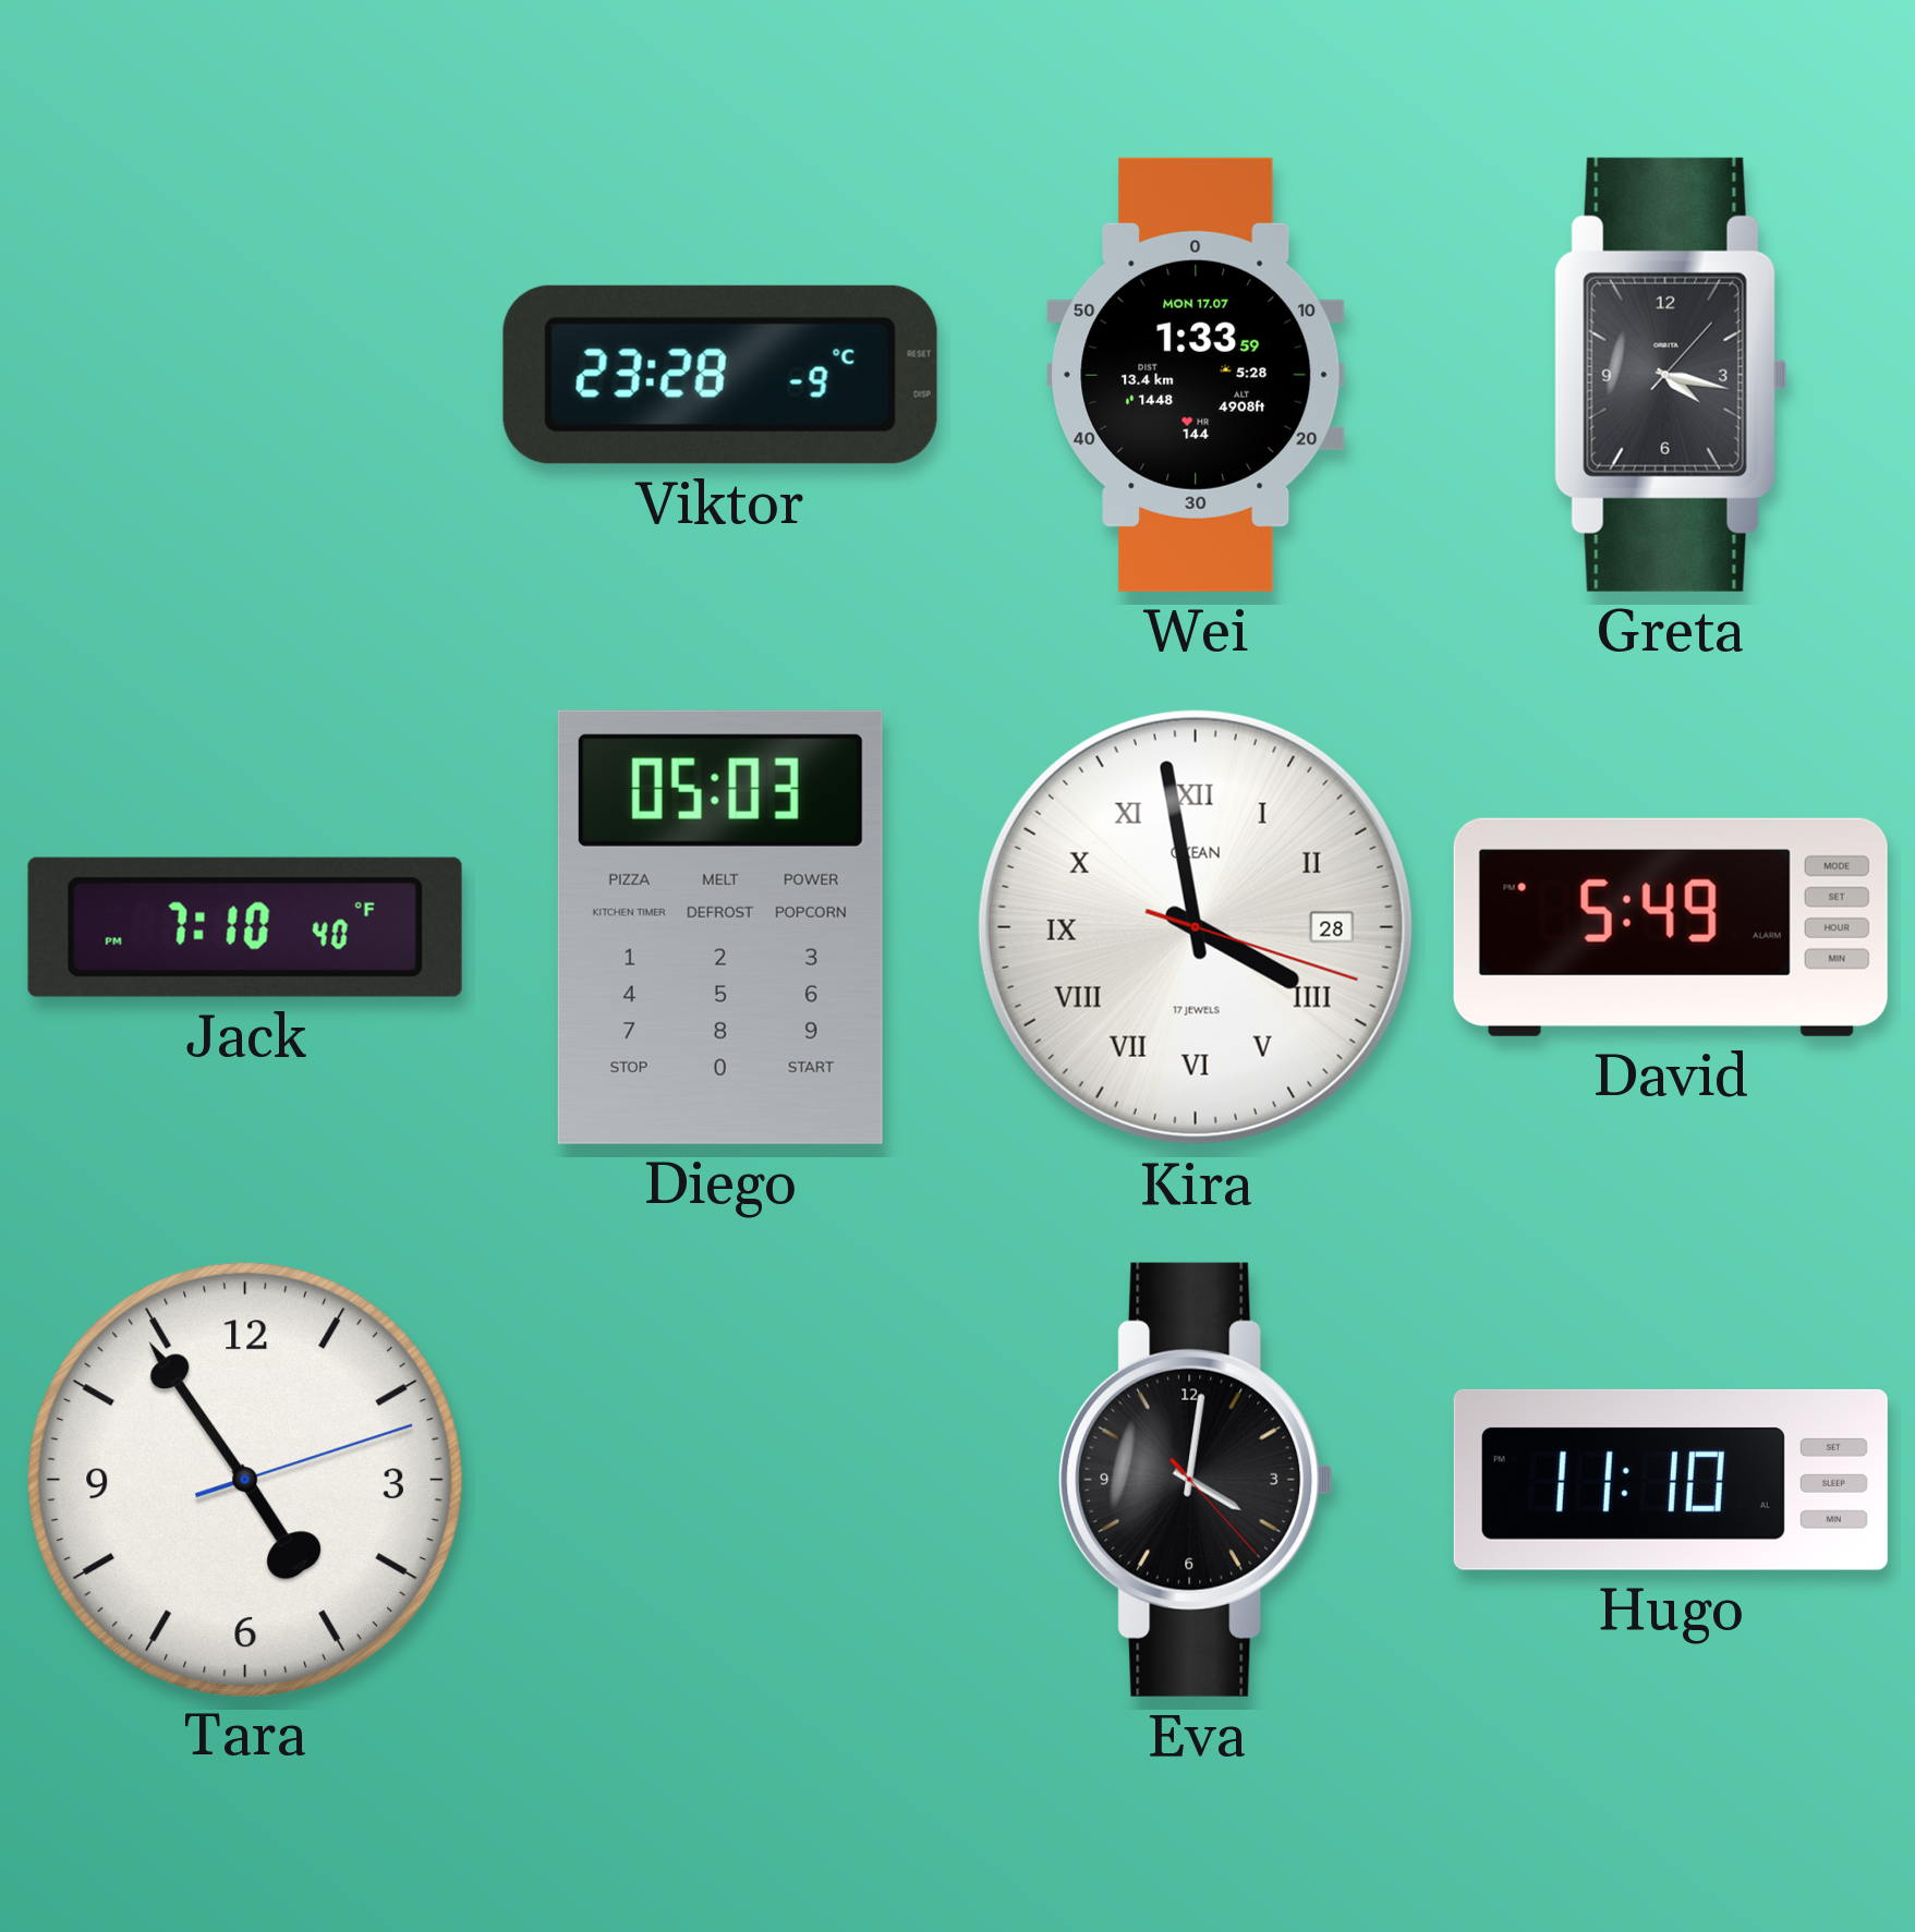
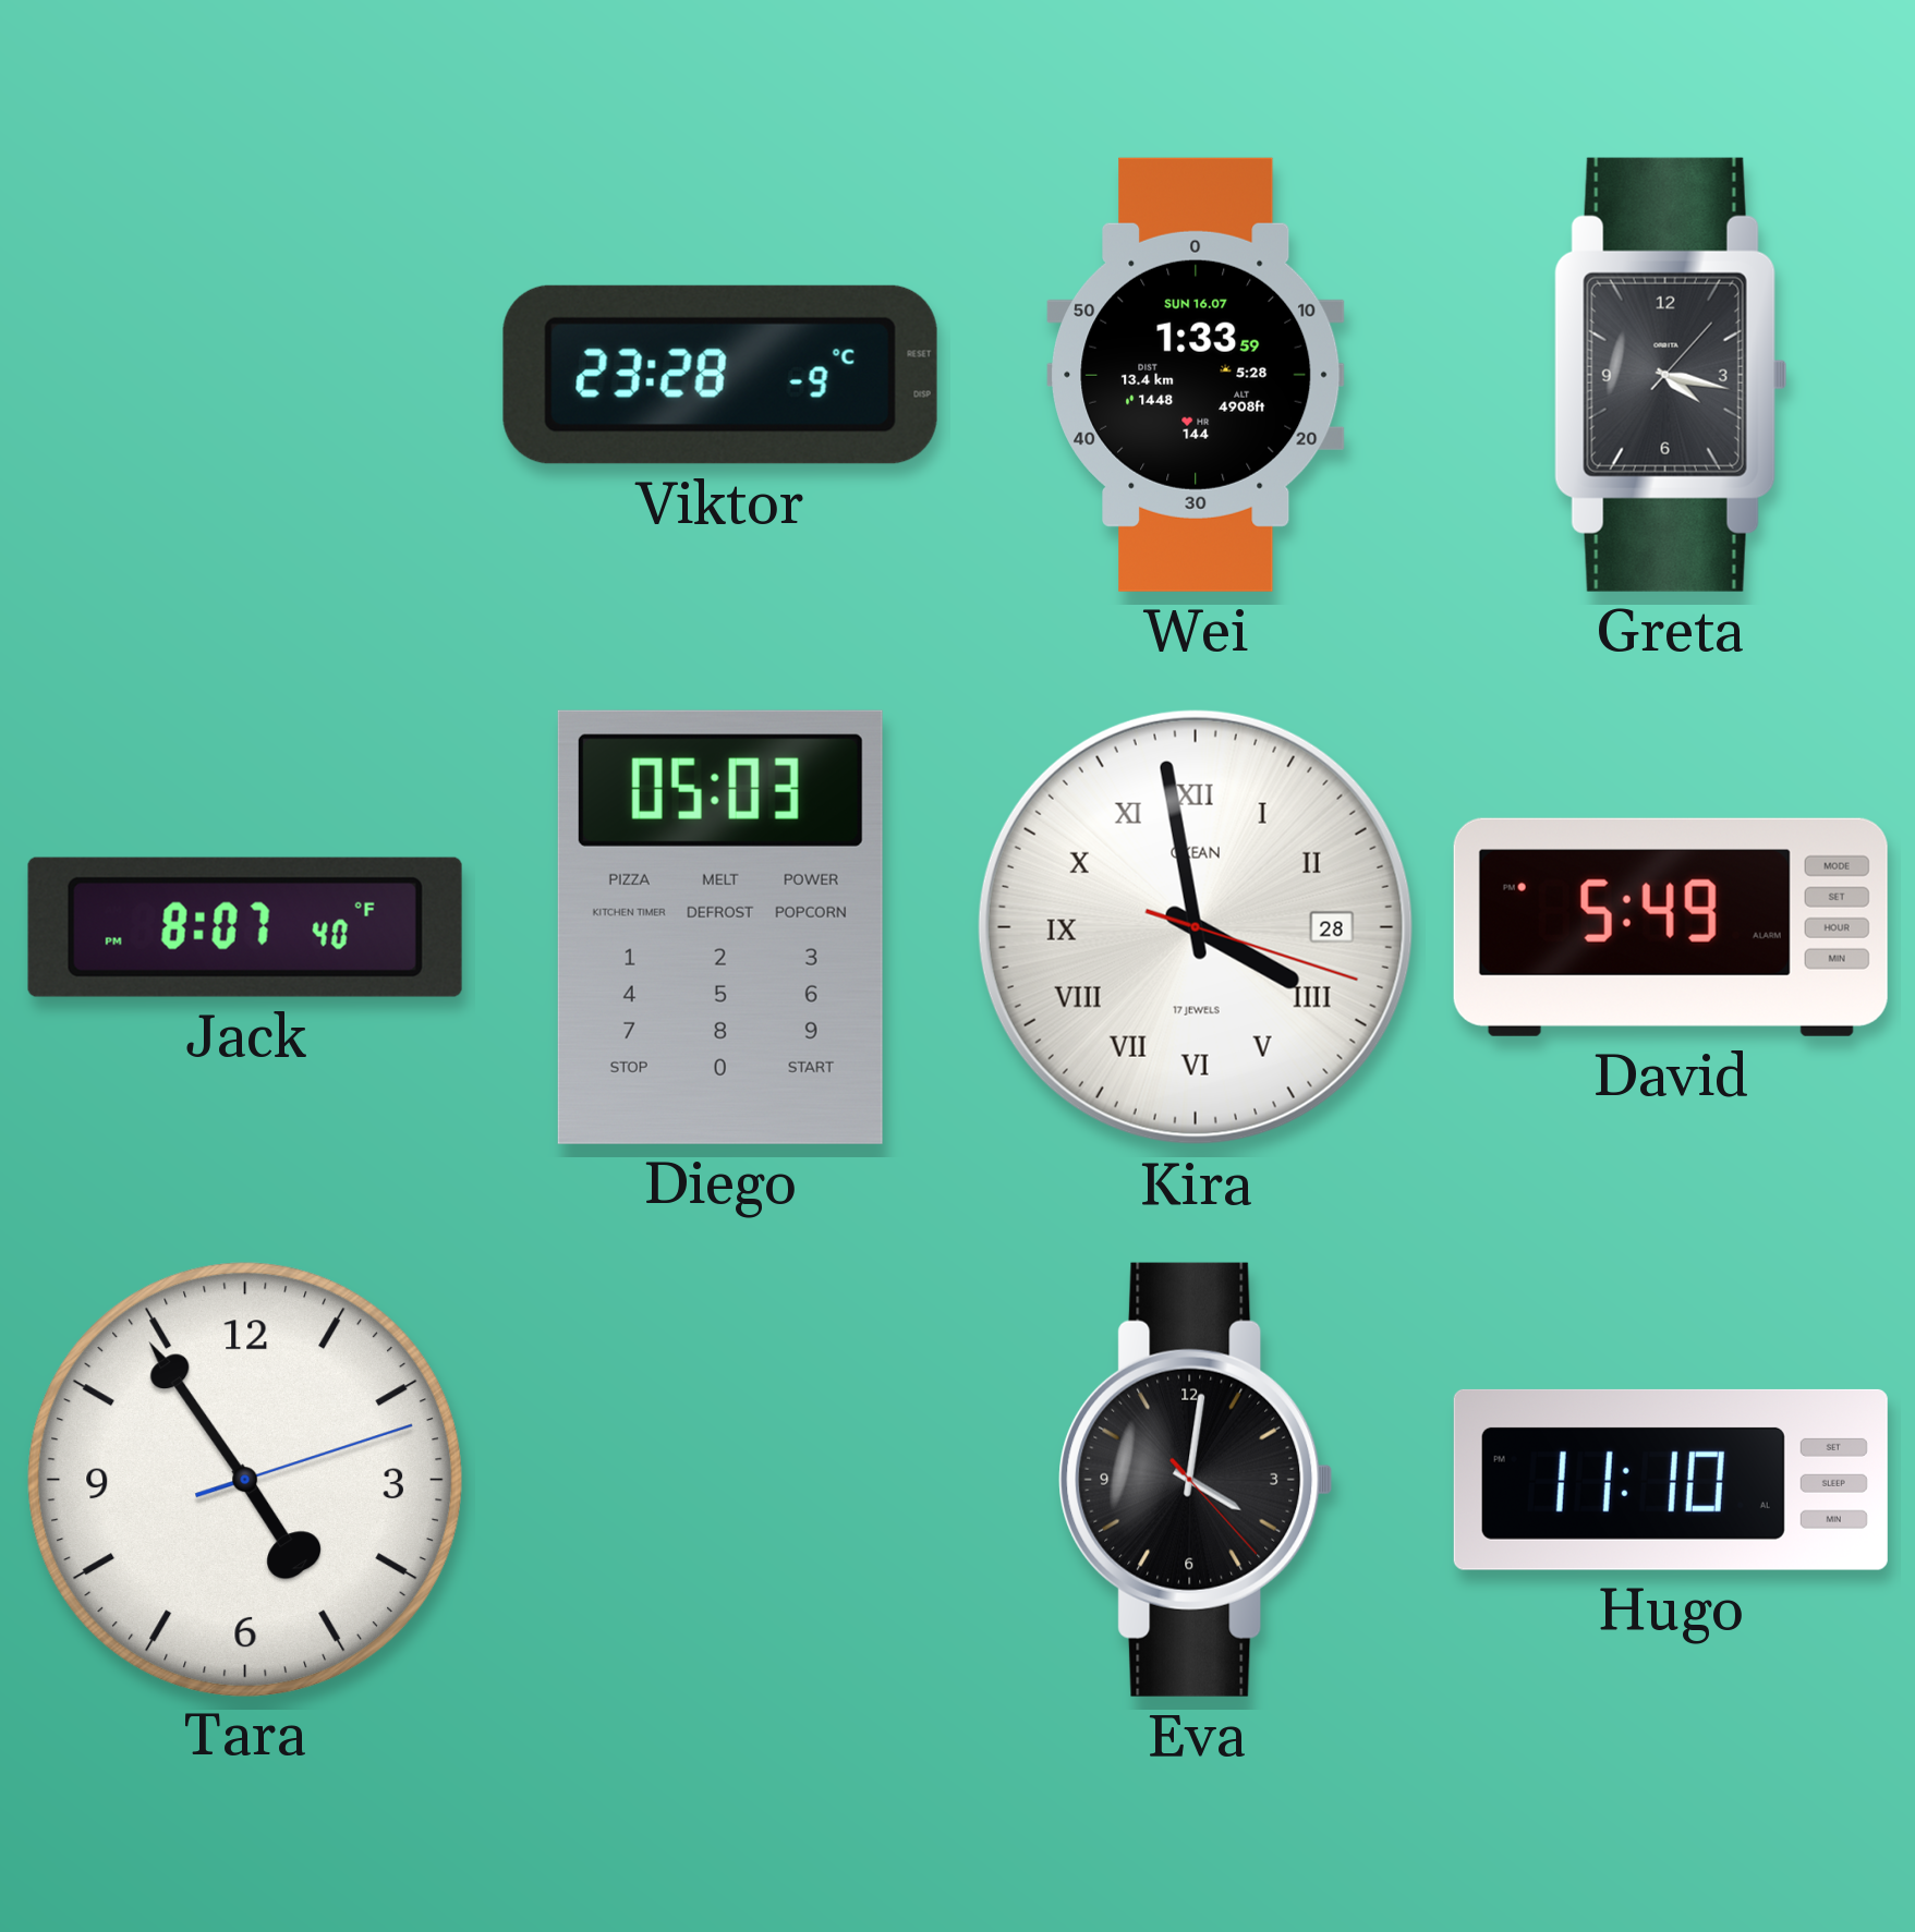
Wei date: MON 17.07 -> SUN 16.07
Jack: 7:10 -> 8:07
